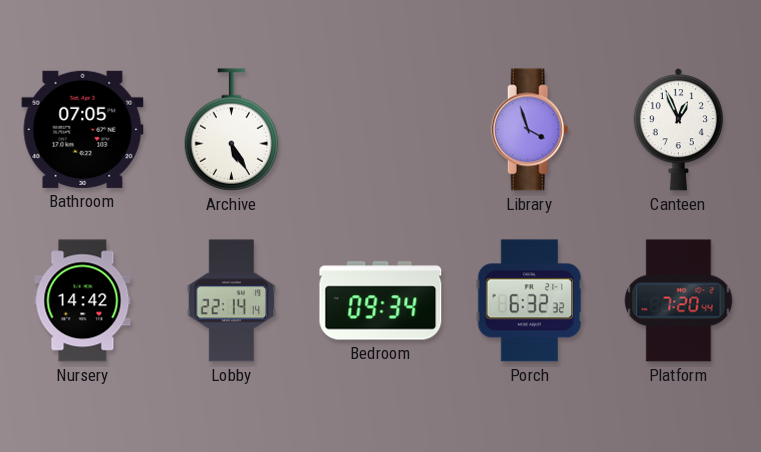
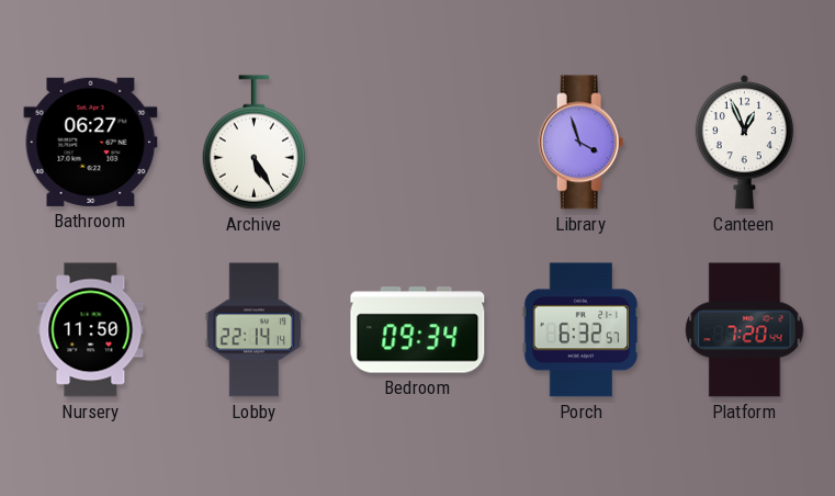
Bathroom: 07:05 -> 06:27
Nursery: 14:42 -> 11:50
Porch: 6:32:32 -> 6:32:57
